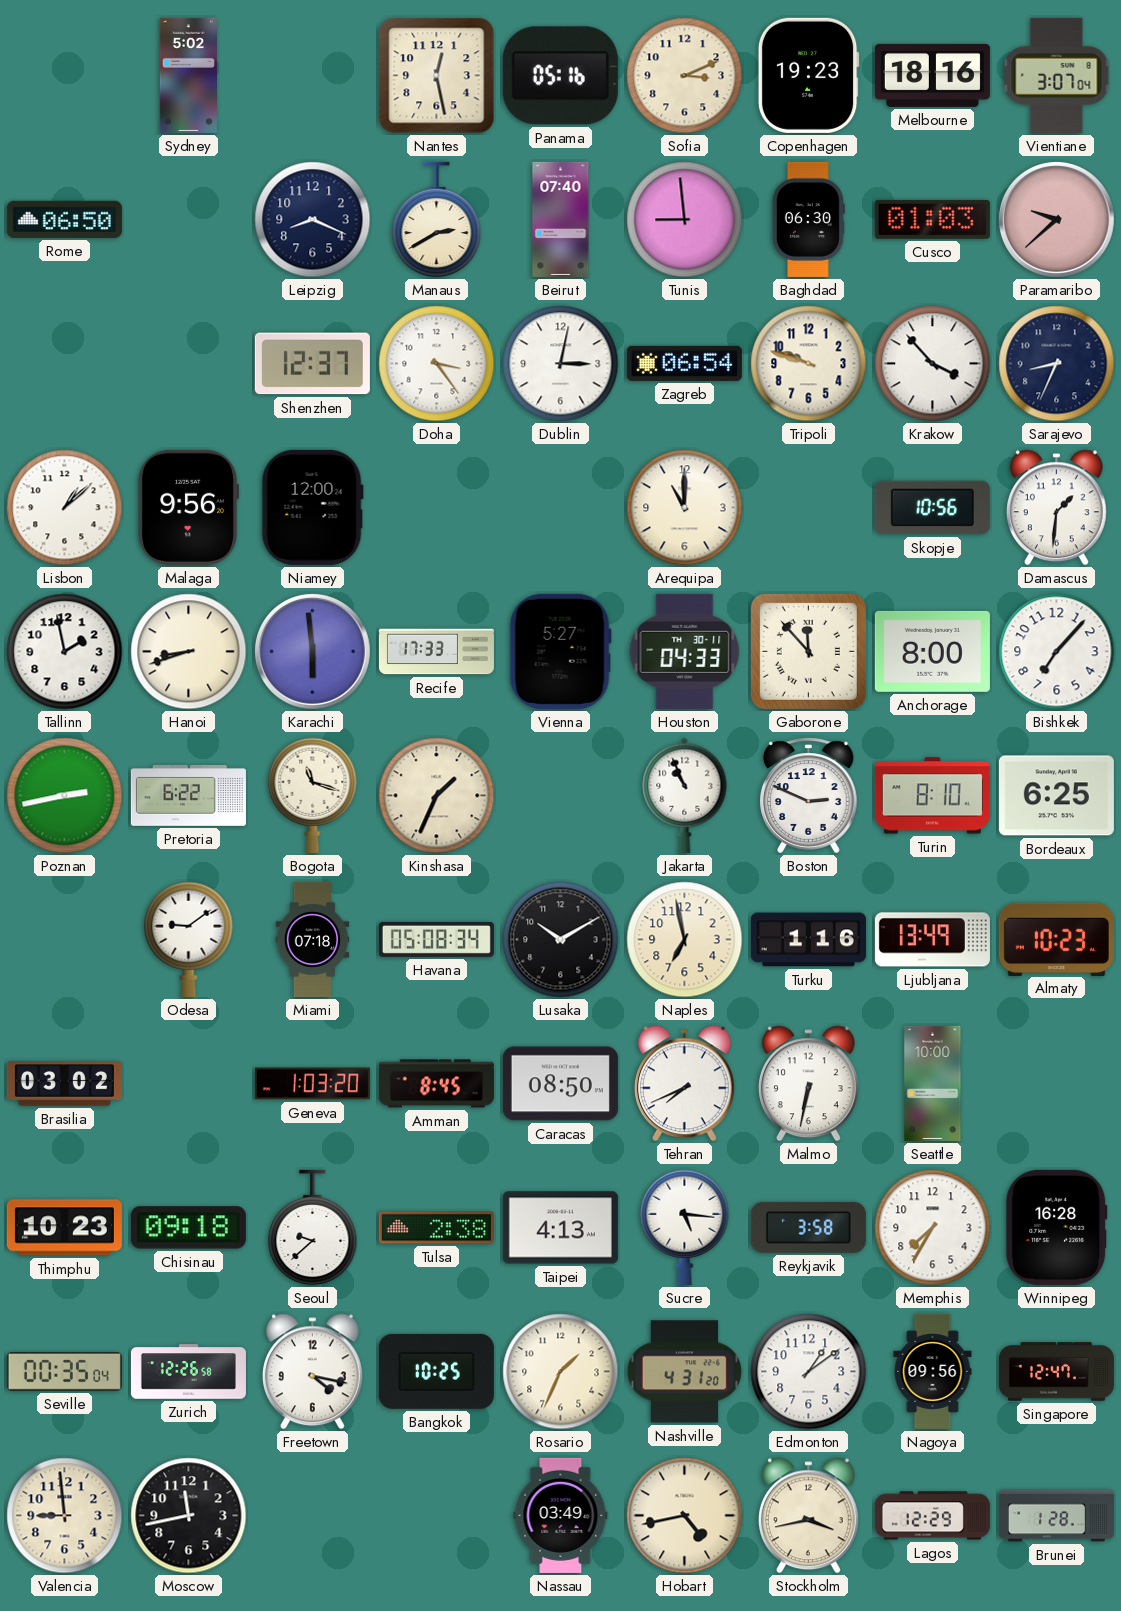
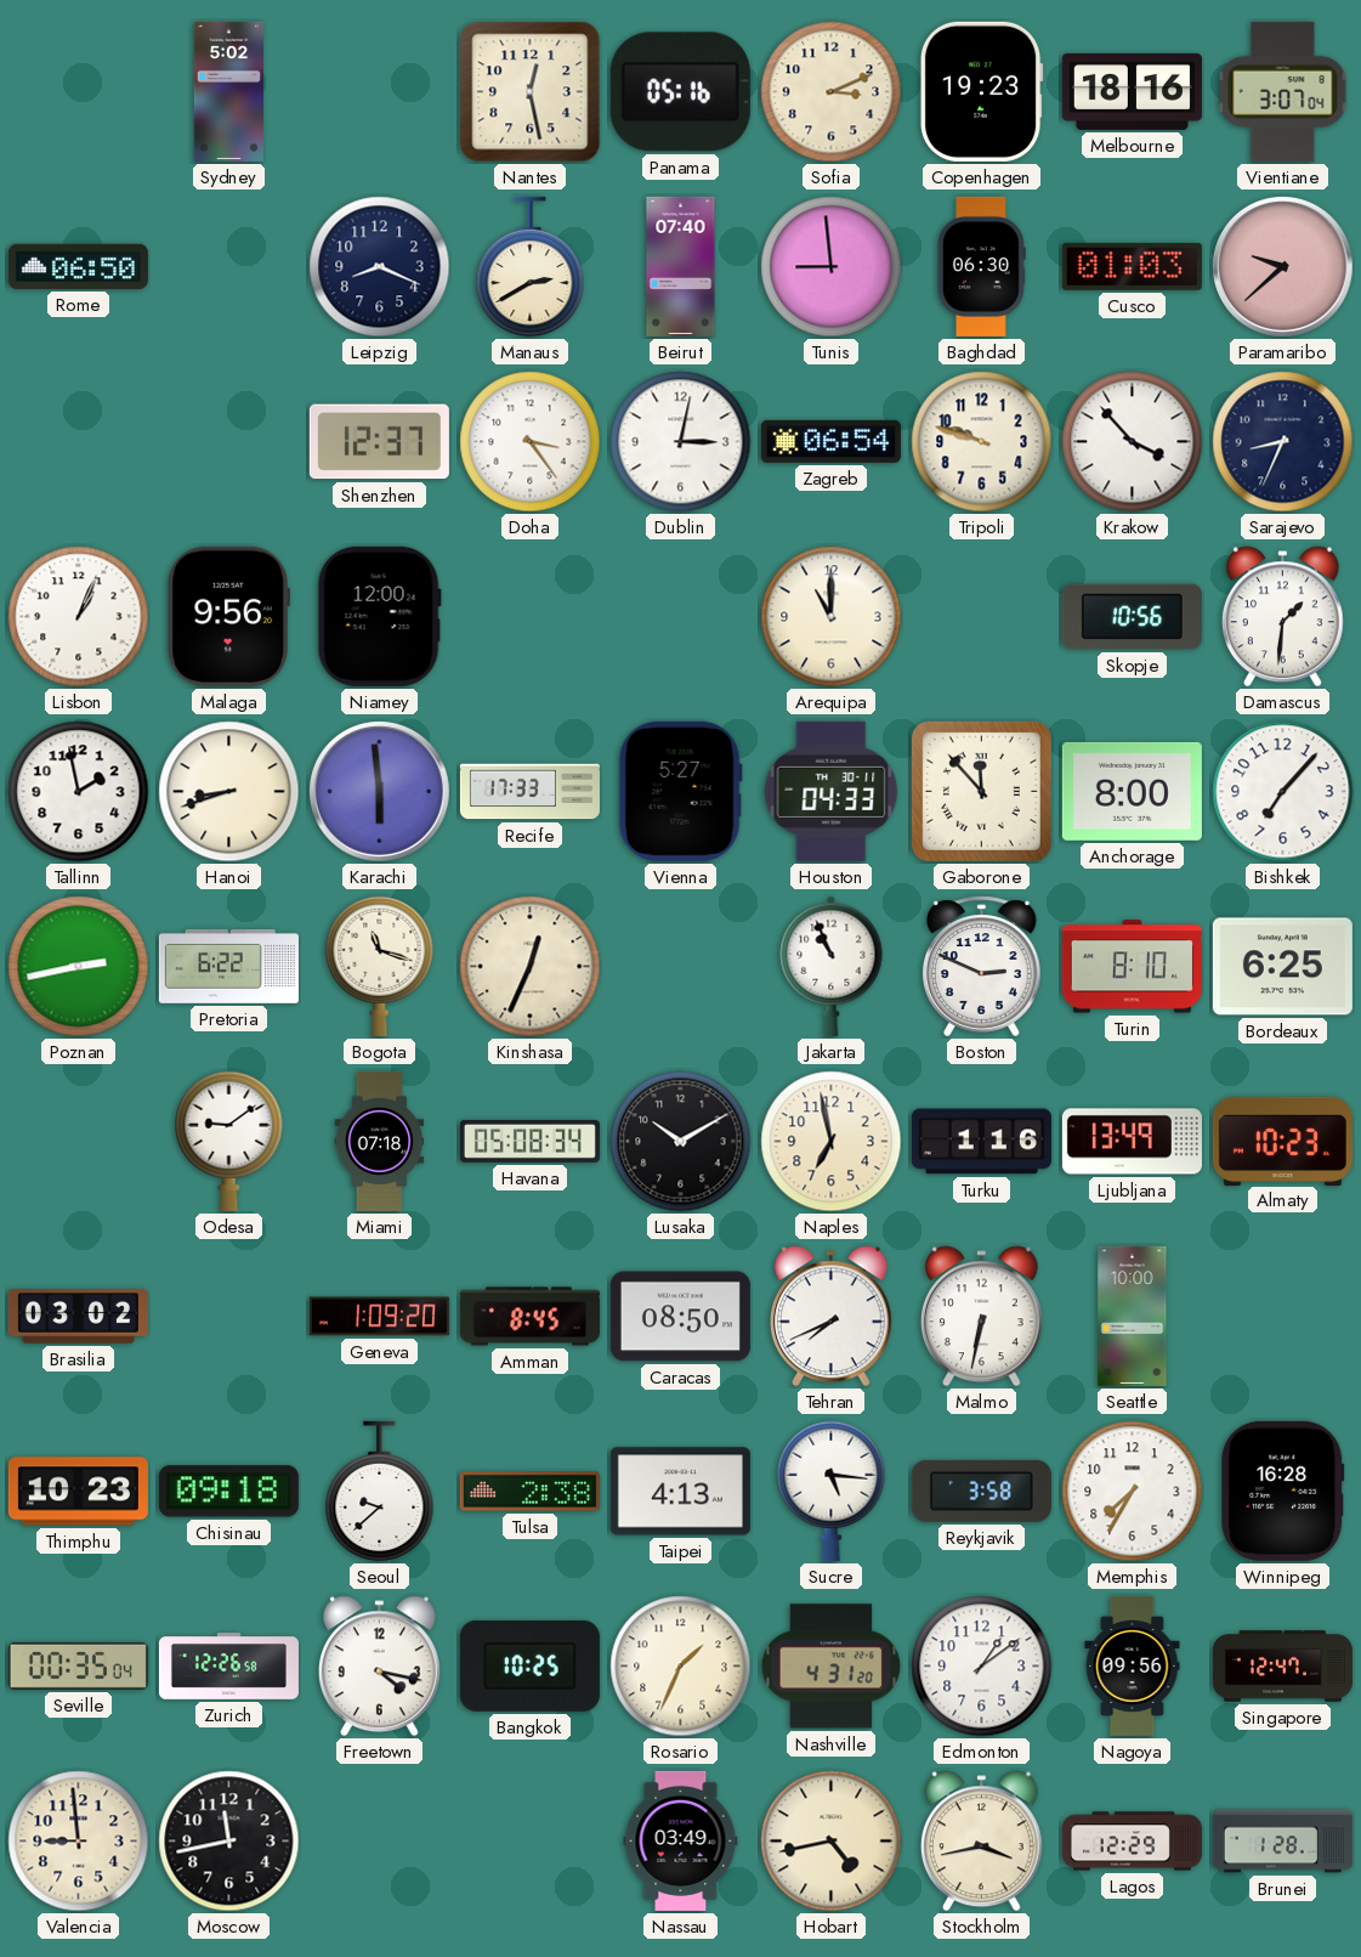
Lisbon: 1:08 -> 1:04
Kinshasa: 1:34 -> 12:34
Geneva: 1:03 -> 1:09
